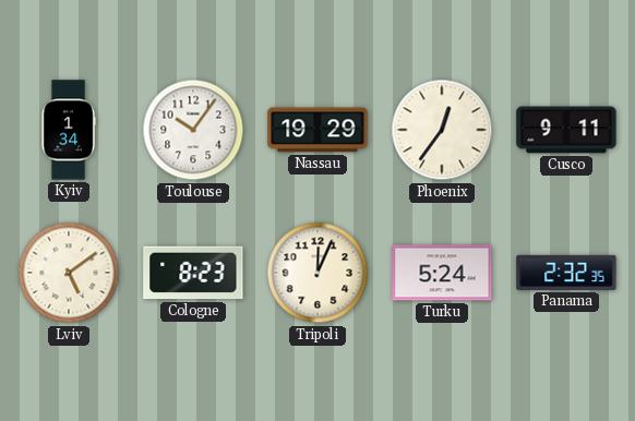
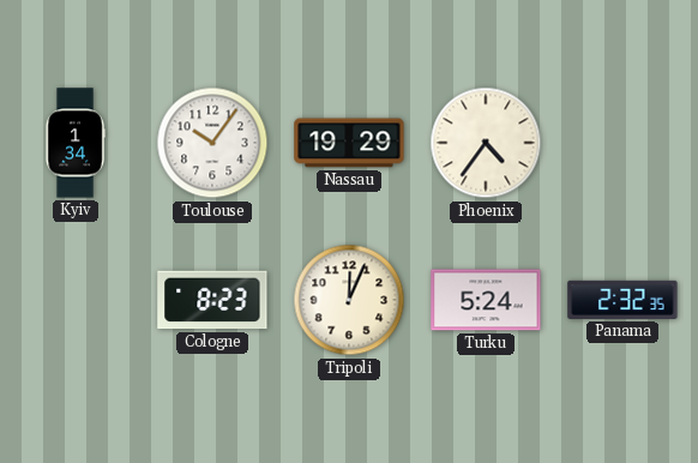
Phoenix: 12:36 -> 4:36
Cusco: 9:11 -> none
Lviv: 5:09 -> none
